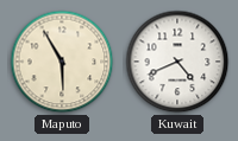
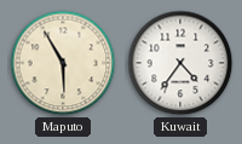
Kuwait: 4:41 -> 4:36
